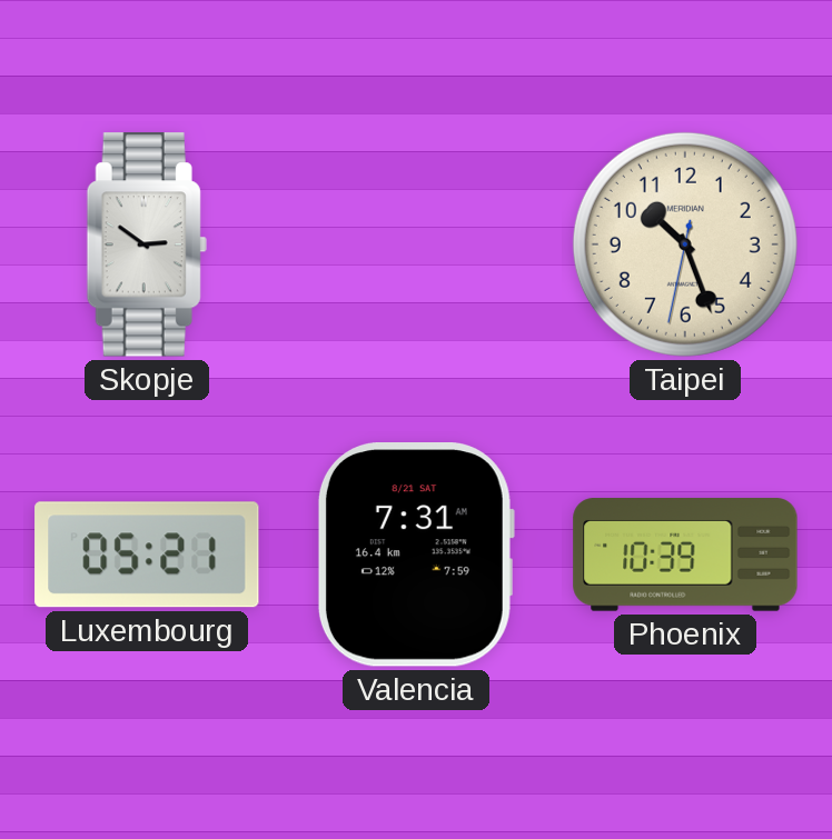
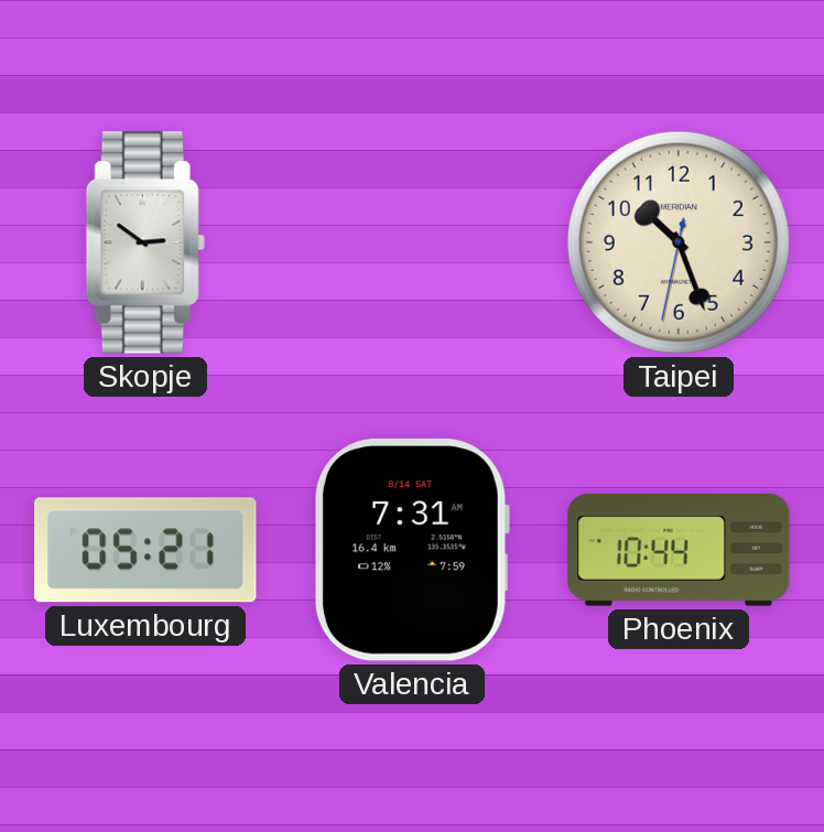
Valencia date: 8/21 SAT -> 8/14 SAT
Phoenix: 10:39 -> 10:44
